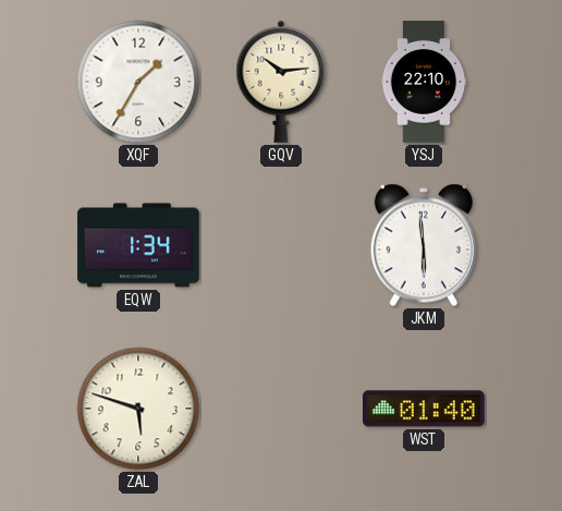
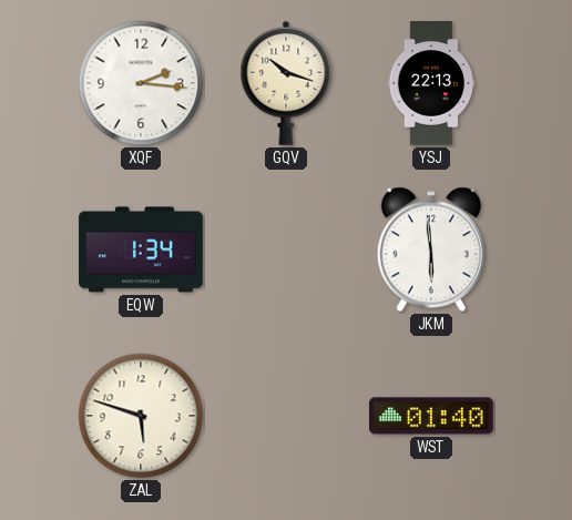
XQF: 1:35 -> 2:16
GQV: 10:14 -> 10:18
YSJ: 22:10 -> 22:13
